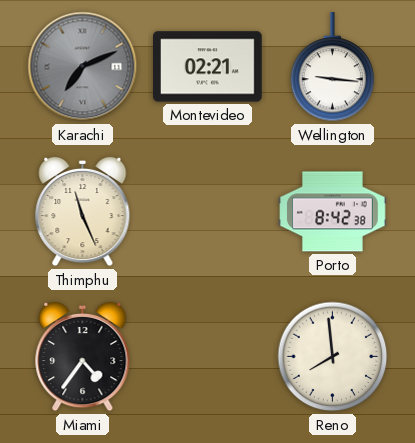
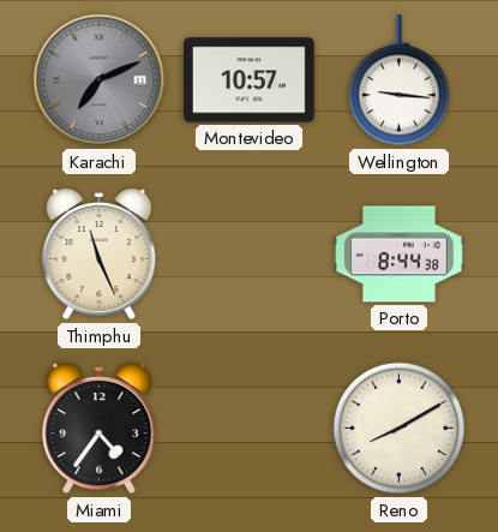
Montevideo: 02:21 -> 10:57
Porto: 8:42 -> 8:44
Reno: 7:59 -> 8:10
